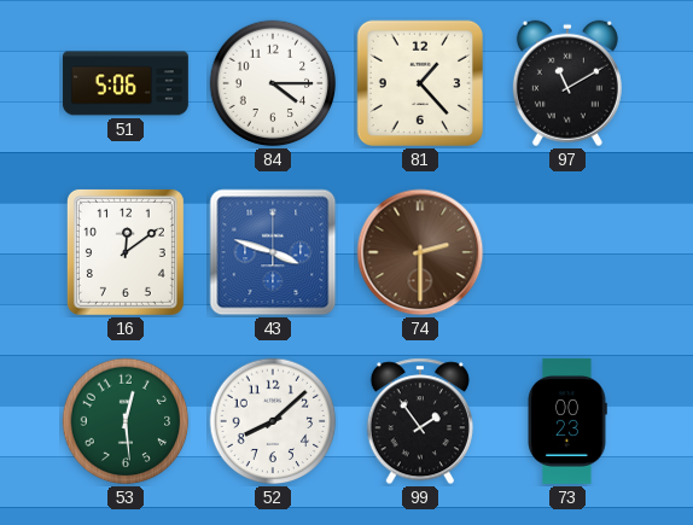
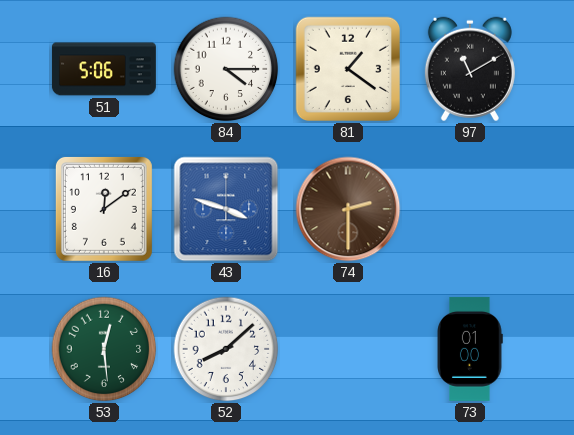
81: 1:23 -> 1:21
99: 1:54 -> none
73: 00:23 -> 01:00
